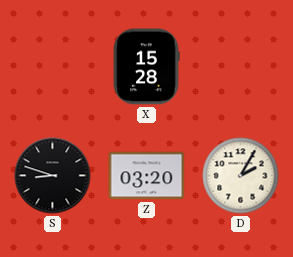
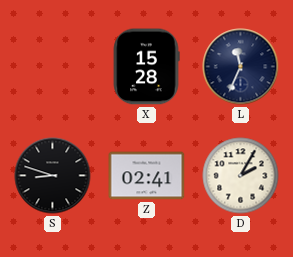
L: none -> 11:34
Z: 03:20 -> 02:41
